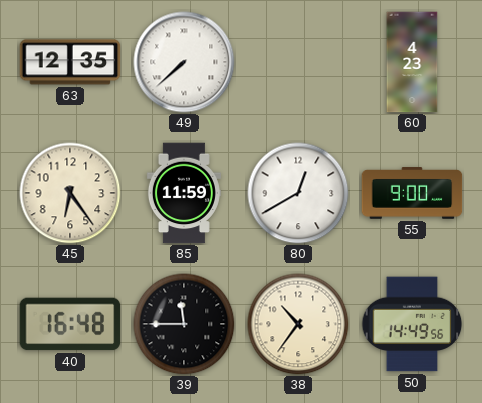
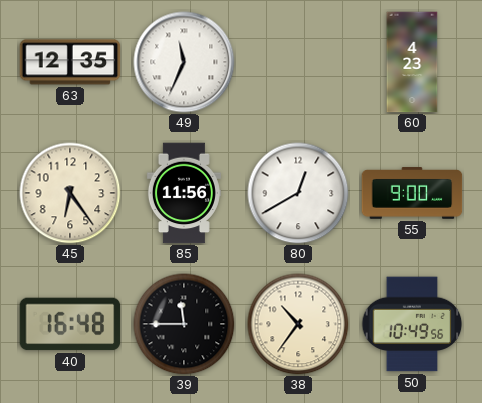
49: 7:38 -> 11:34
85: 11:59 -> 11:56
50: 14:49 -> 10:49
